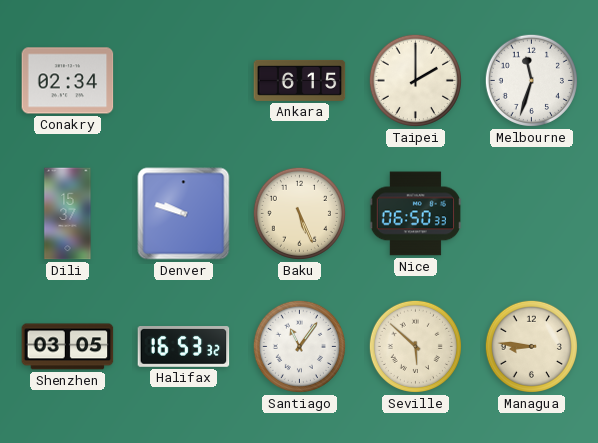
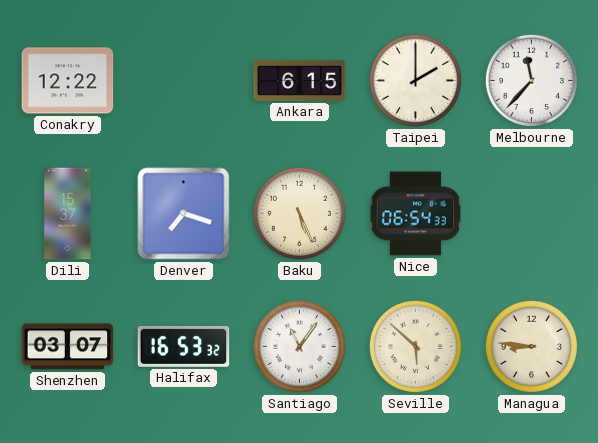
Conakry: 02:34 -> 12:22
Melbourne: 11:33 -> 11:37
Denver: 9:48 -> 7:18
Nice: 06:50 -> 06:54
Shenzhen: 03:05 -> 03:07
